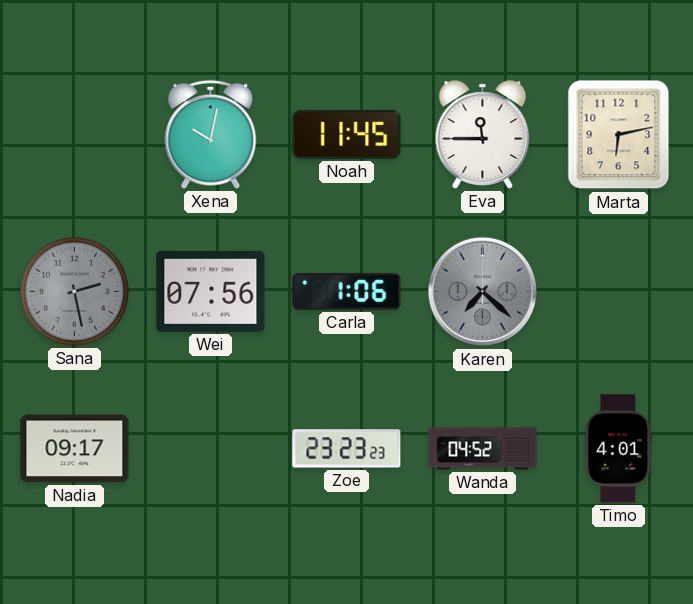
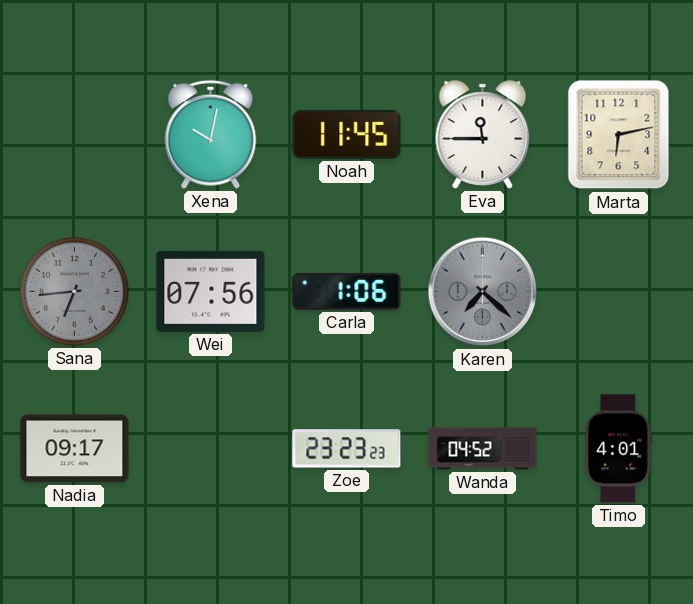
Sana: 2:28 -> 6:44
